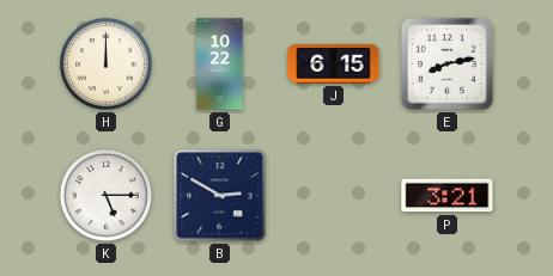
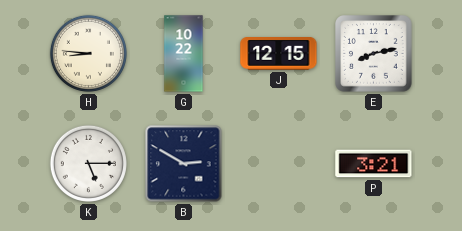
H: 12:00 -> 8:46
J: 6:15 -> 12:15
